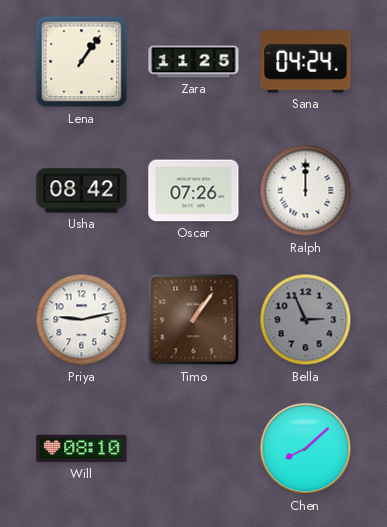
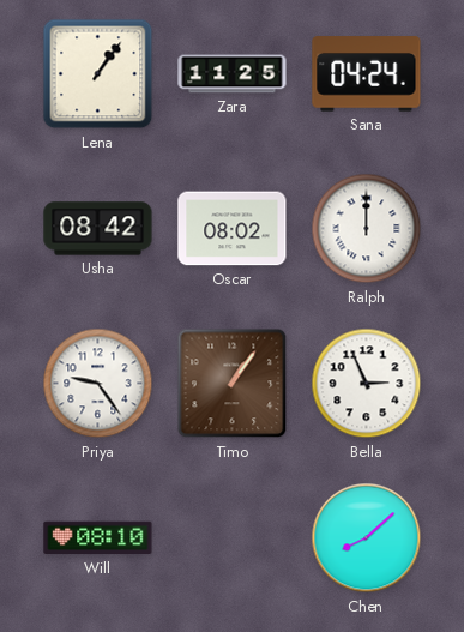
Oscar: 07:26 -> 08:02
Priya: 9:13 -> 9:24
Bella dial: grey -> white
